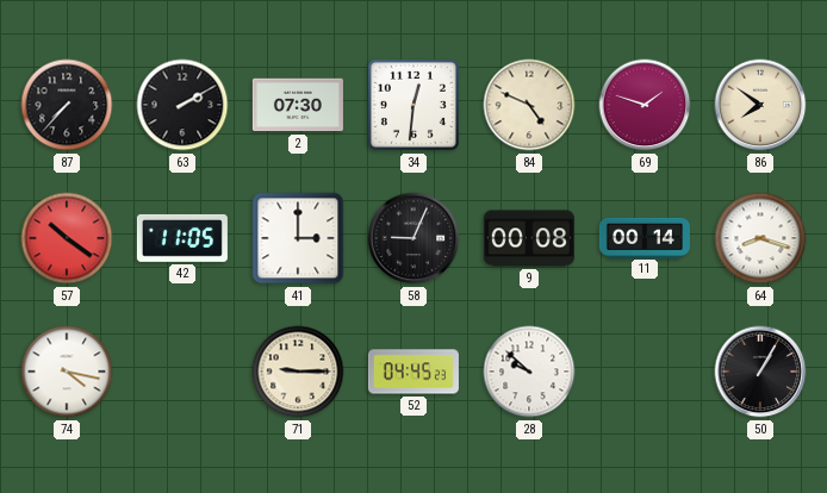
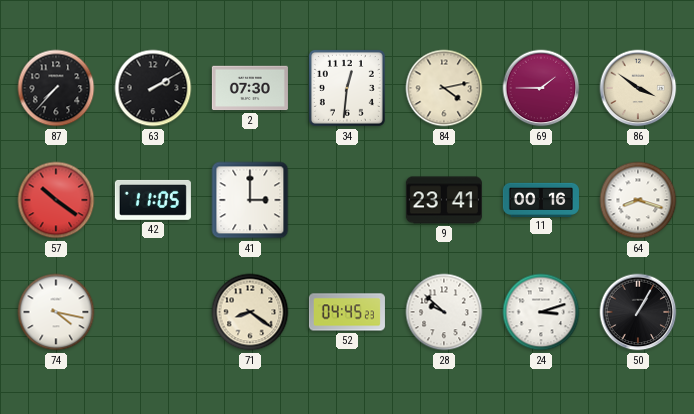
84: 4:49 -> 4:13
69: 1:48 -> 1:45
86: 7:51 -> 3:51
58: 9:04 -> none
9: 00:08 -> 23:41
11: 00:14 -> 00:16
71: 9:15 -> 8:21
24: none -> 3:12
